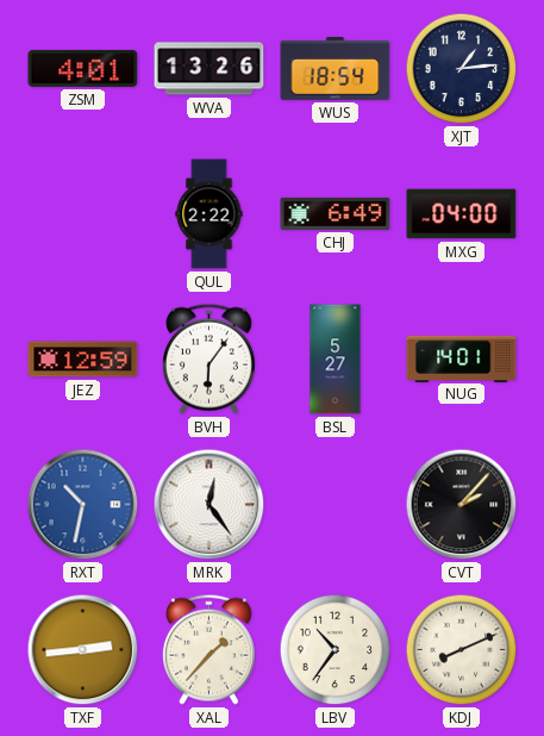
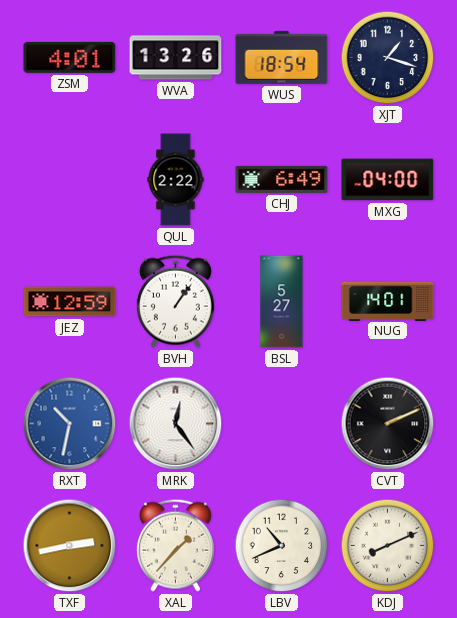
XJT: 1:14 -> 1:18
BVH: 6:06 -> 1:06
CVT: 2:07 -> 2:11
TXF: 2:44 -> 2:43
LBV: 10:36 -> 10:41
